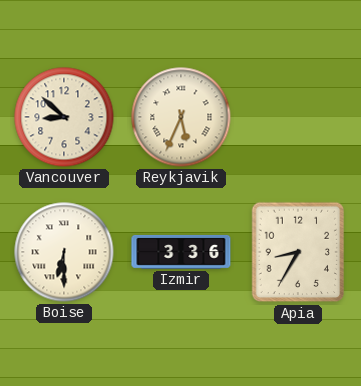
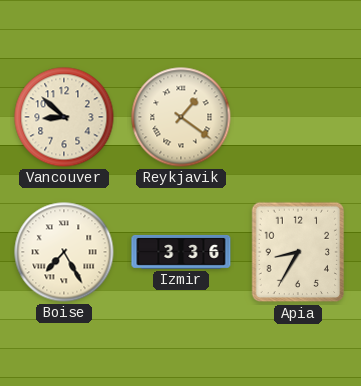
Reykjavik: 5:34 -> 1:21
Boise: 6:30 -> 7:25
